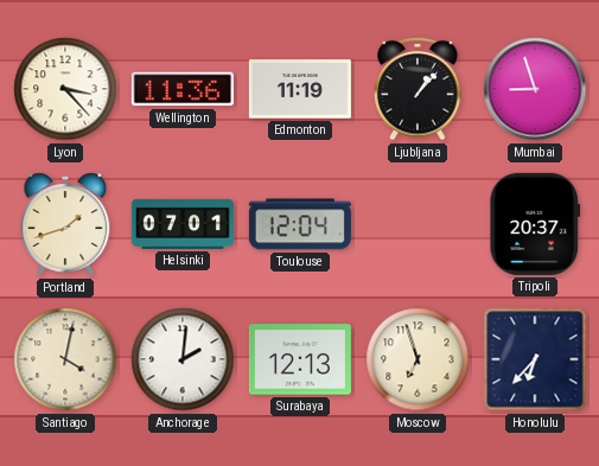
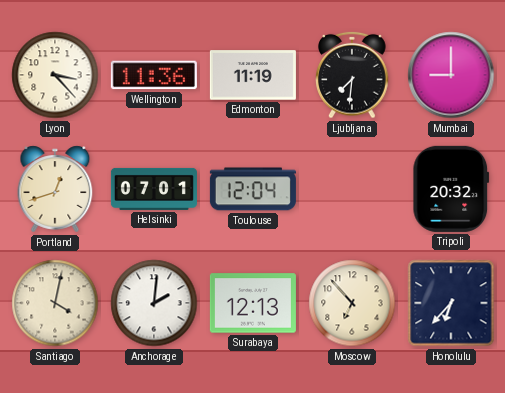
Ljubljana: 1:07 -> 7:31
Mumbai: 8:57 -> 9:00
Portland: 1:42 -> 12:42
Tripoli: 20:37 -> 20:32
Moscow: 6:57 -> 6:53
